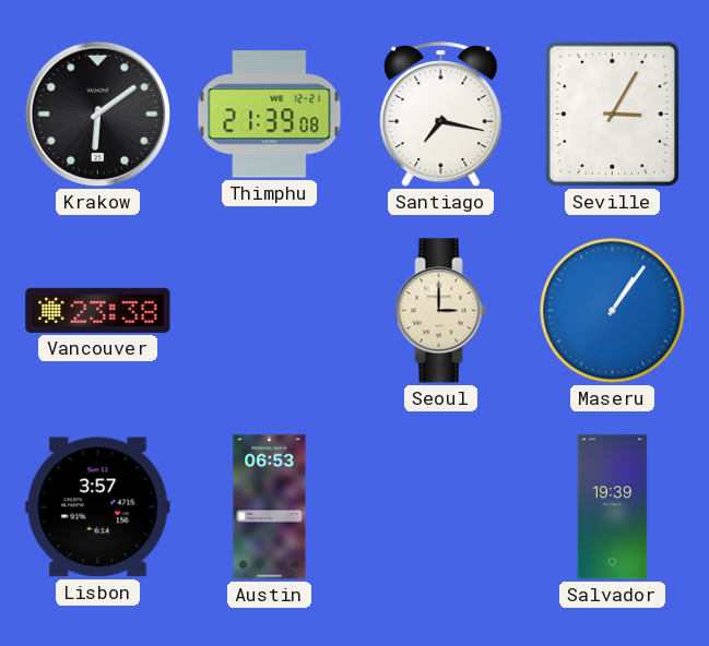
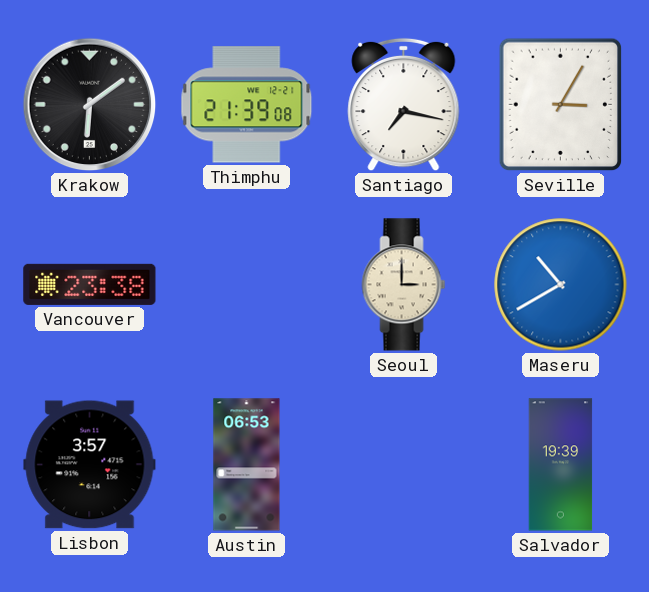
Maseru: 1:06 -> 10:40
